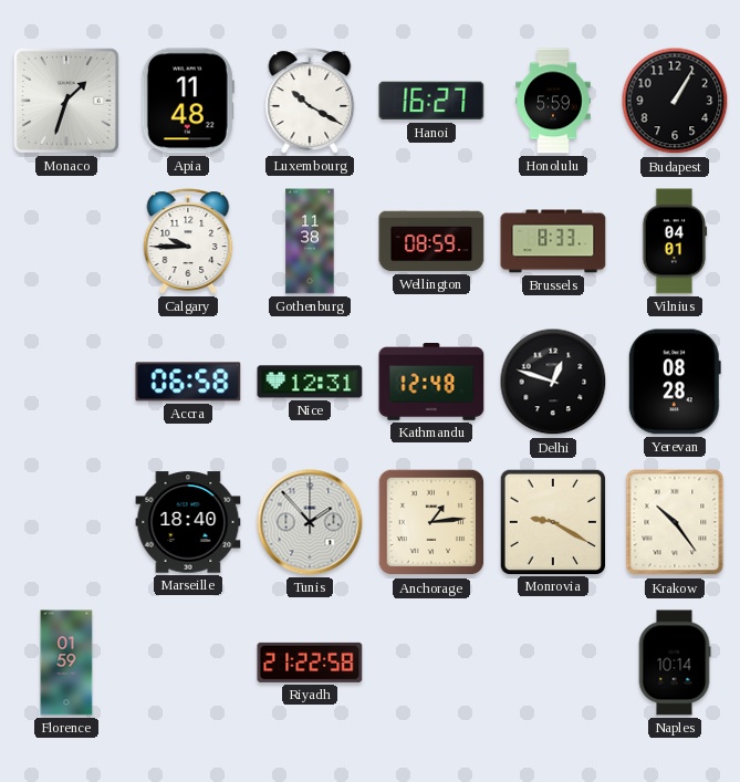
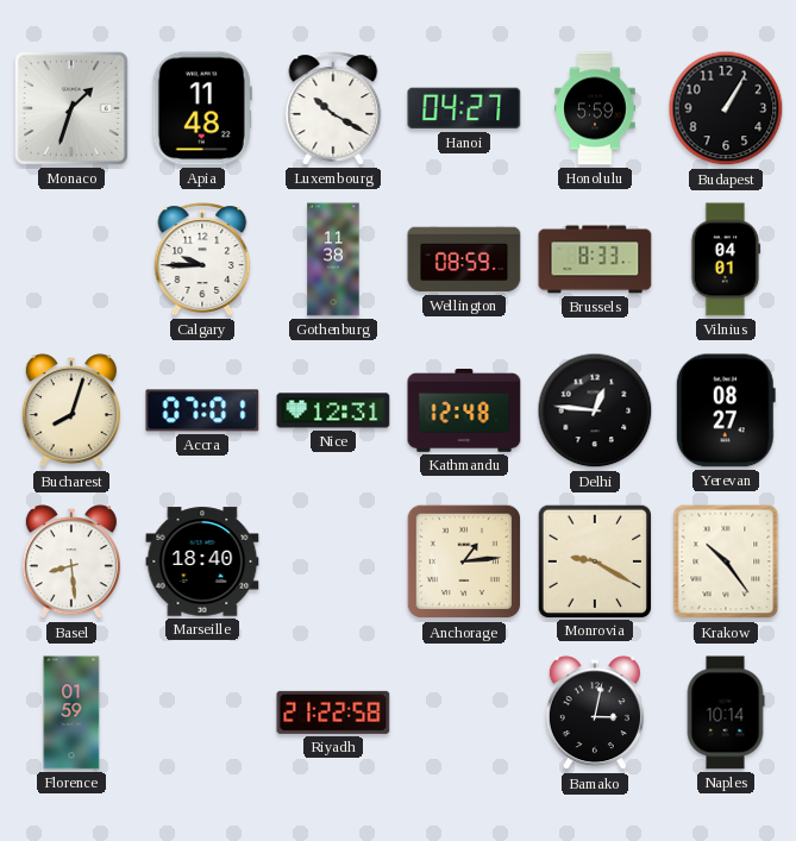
Hanoi: 16:27 -> 04:27
Bucharest: none -> 8:03
Accra: 06:58 -> 07:01
Delhi: 12:48 -> 12:46
Yerevan: 08:28 -> 08:27
Basel: none -> 8:29
Tunis: 1:53 -> none
Bamako: none -> 3:02
